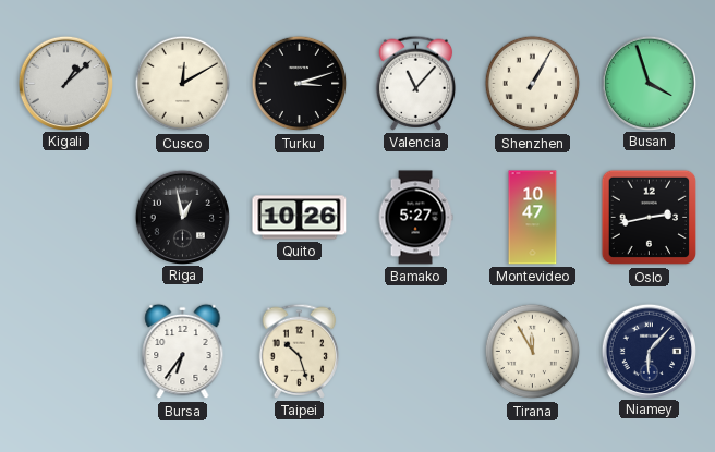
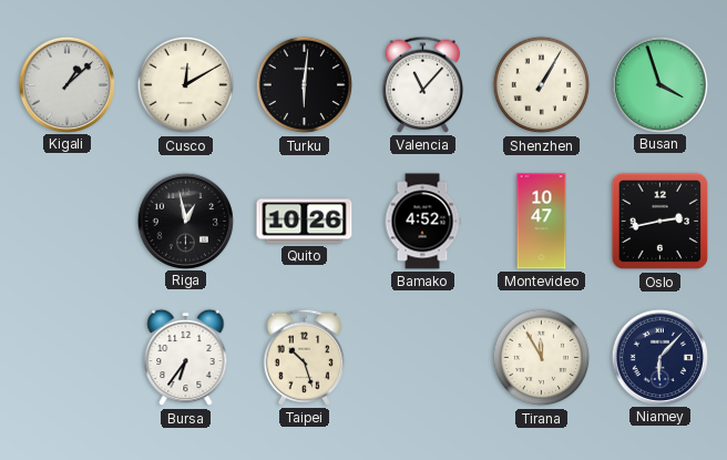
Turku: 3:12 -> 6:01
Bamako: 5:27 -> 4:52
